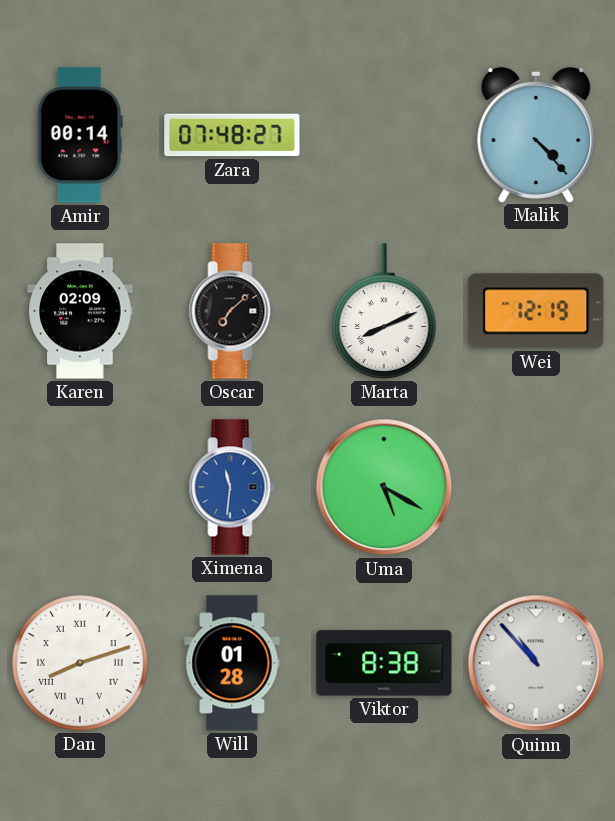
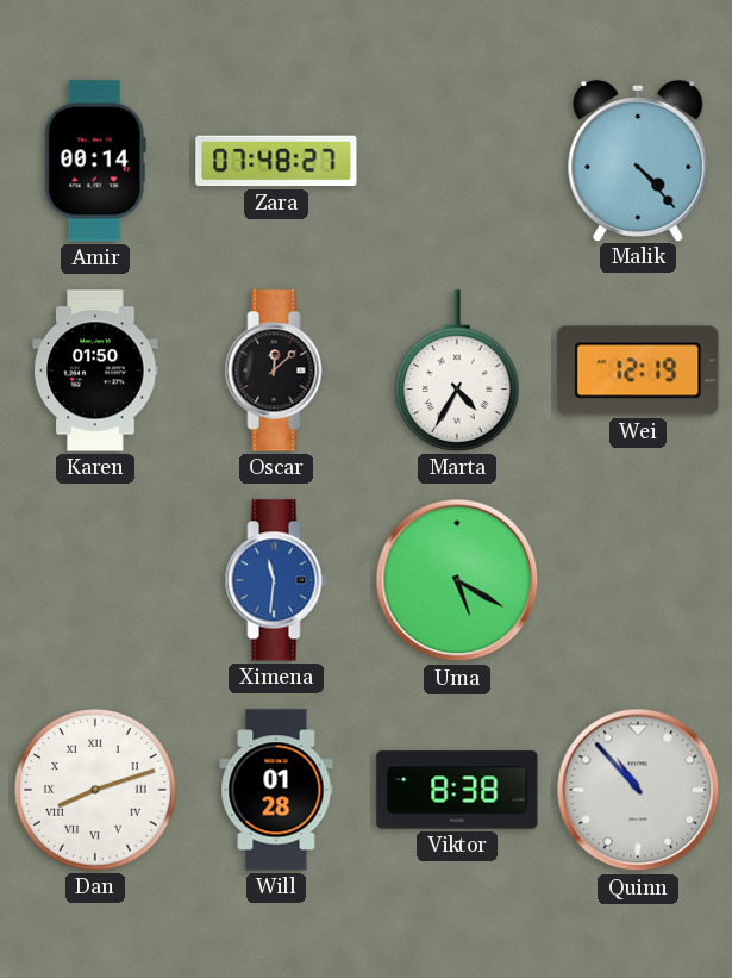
Karen: 02:09 -> 01:50
Oscar: 7:08 -> 12:08
Marta: 8:11 -> 4:35
